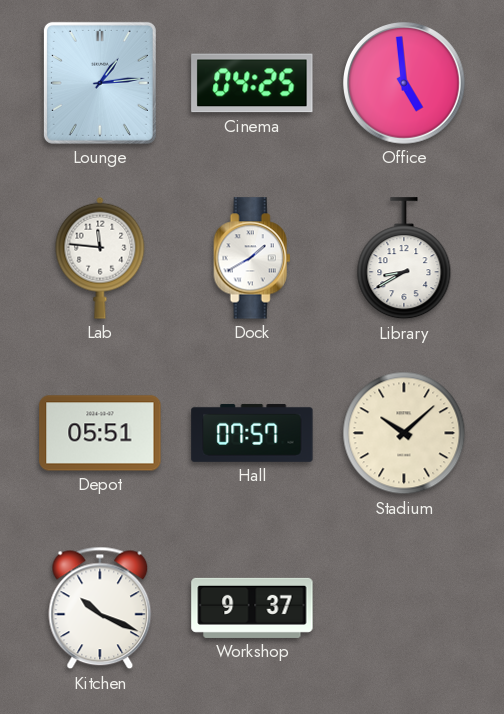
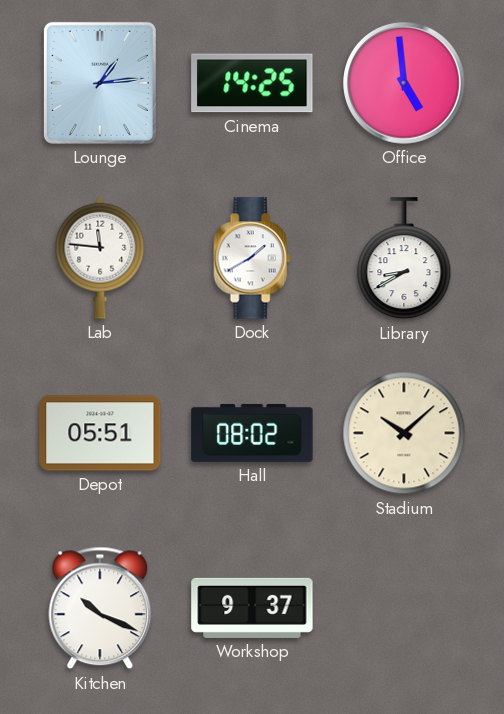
Cinema: 04:25 -> 14:25
Hall: 07:57 -> 08:02
